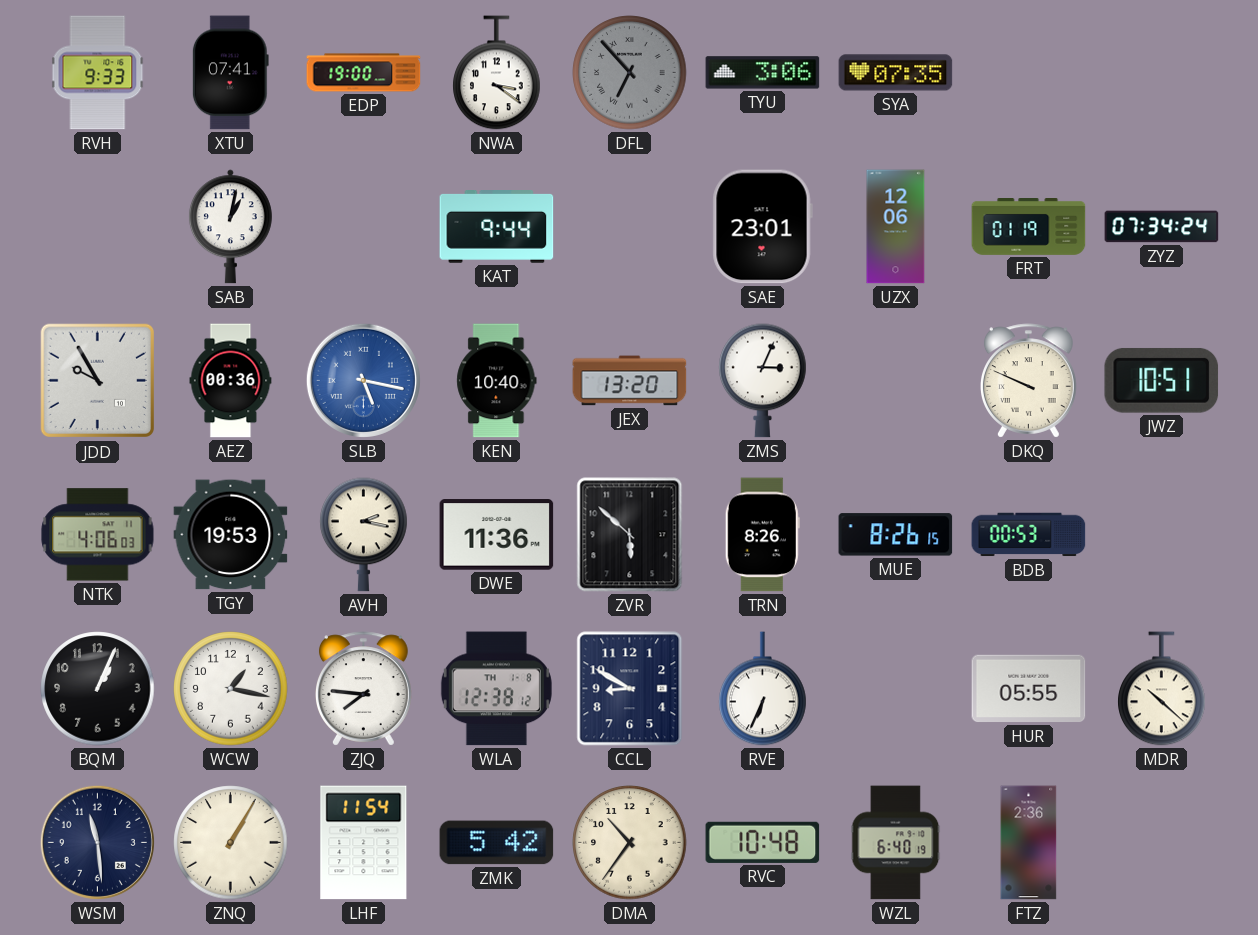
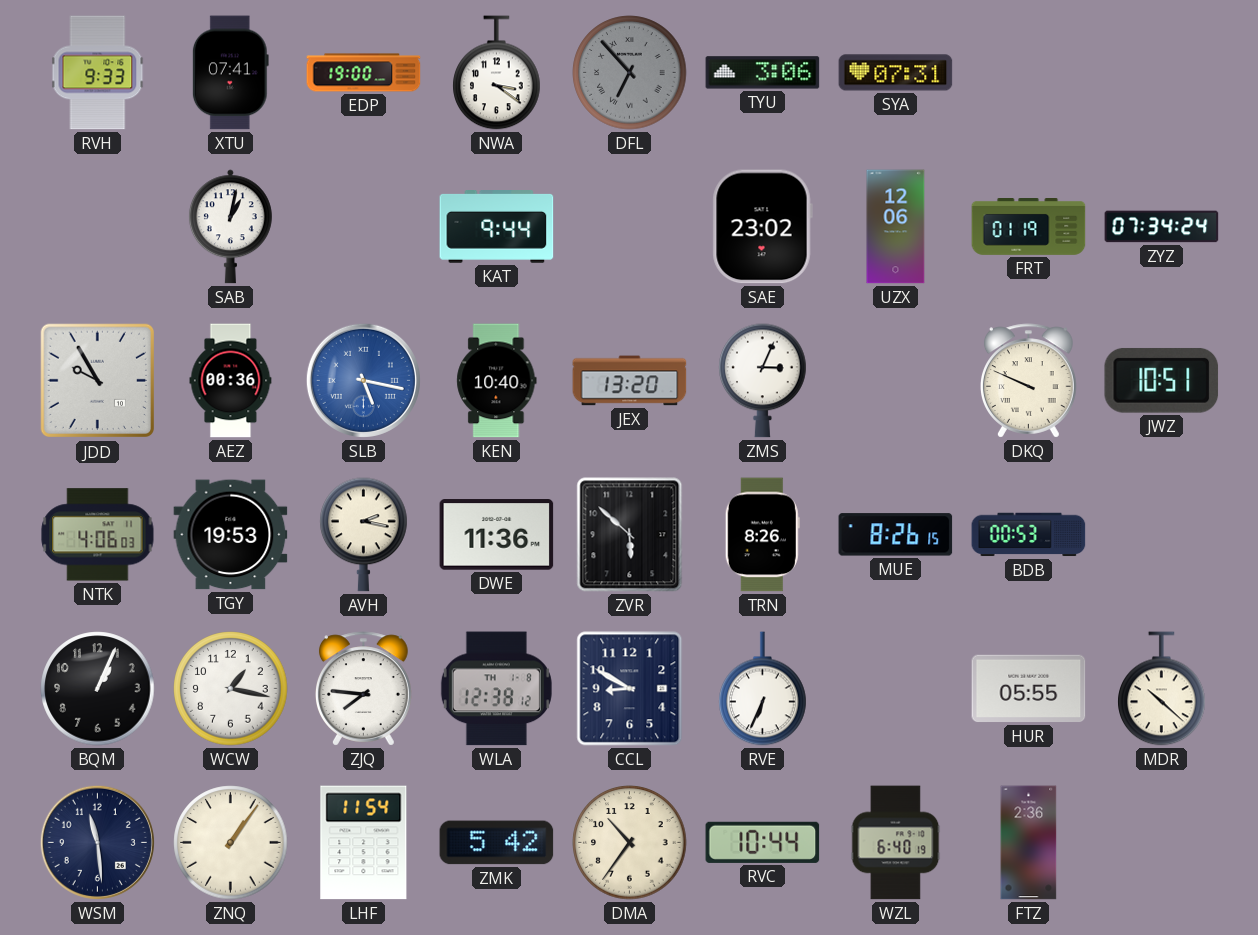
SYA: 07:35 -> 07:31
SAE: 23:01 -> 23:02
ZNQ: 1:05 -> 1:06
RVC: 10:48 -> 10:44
